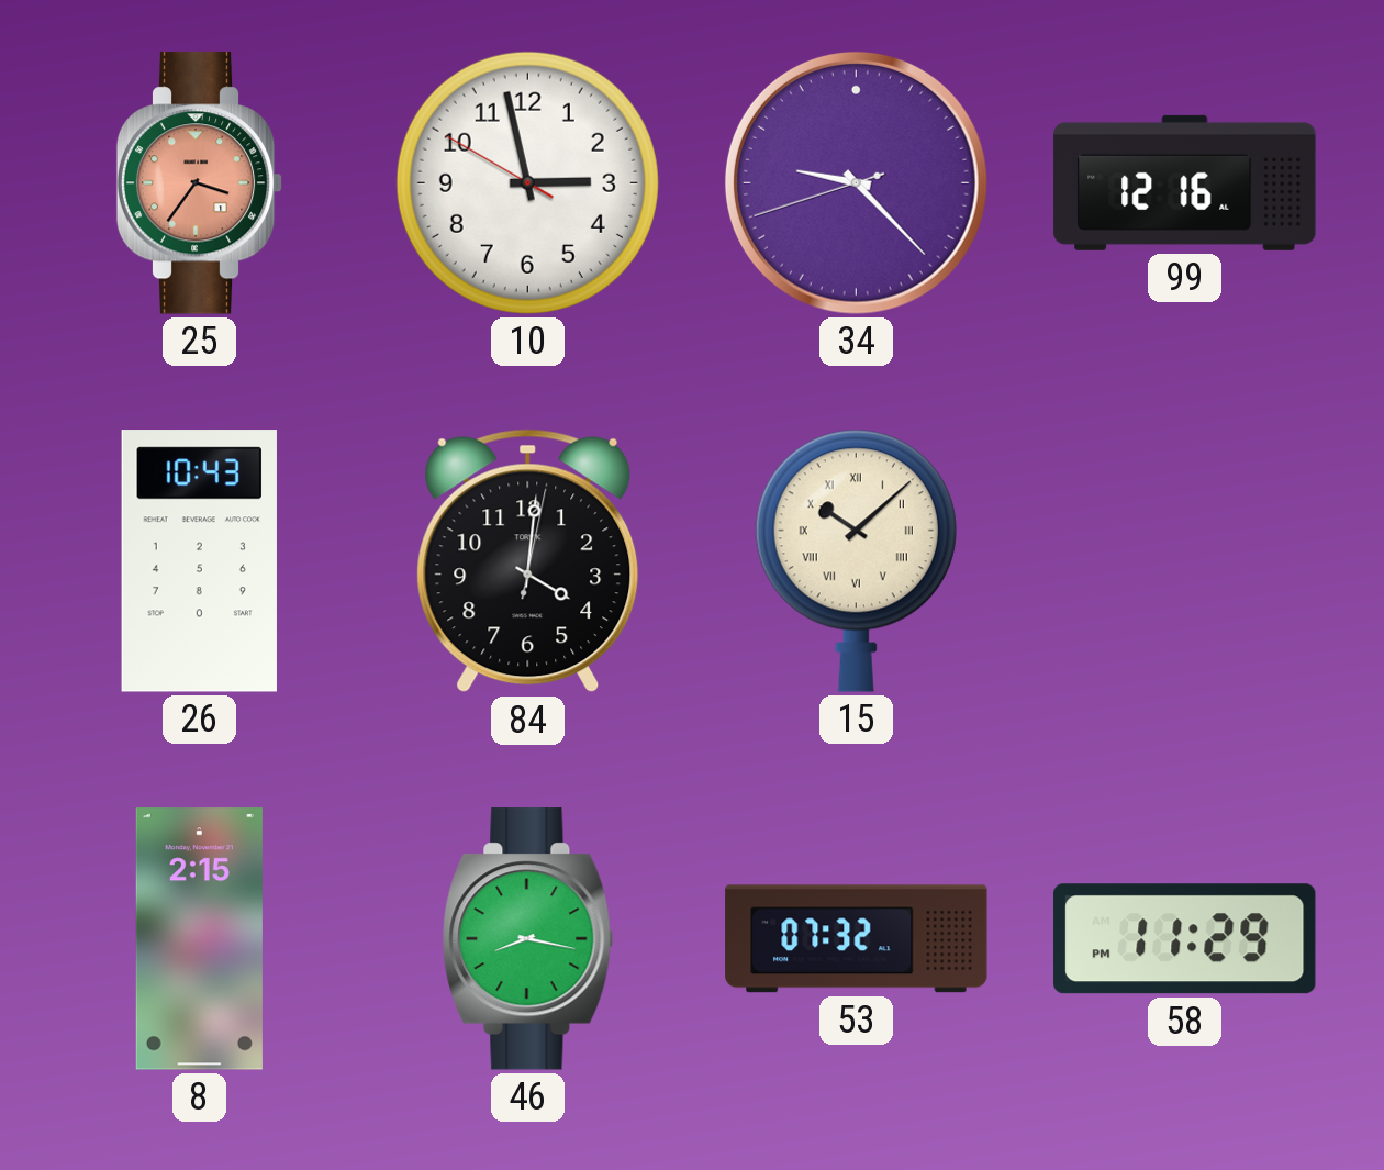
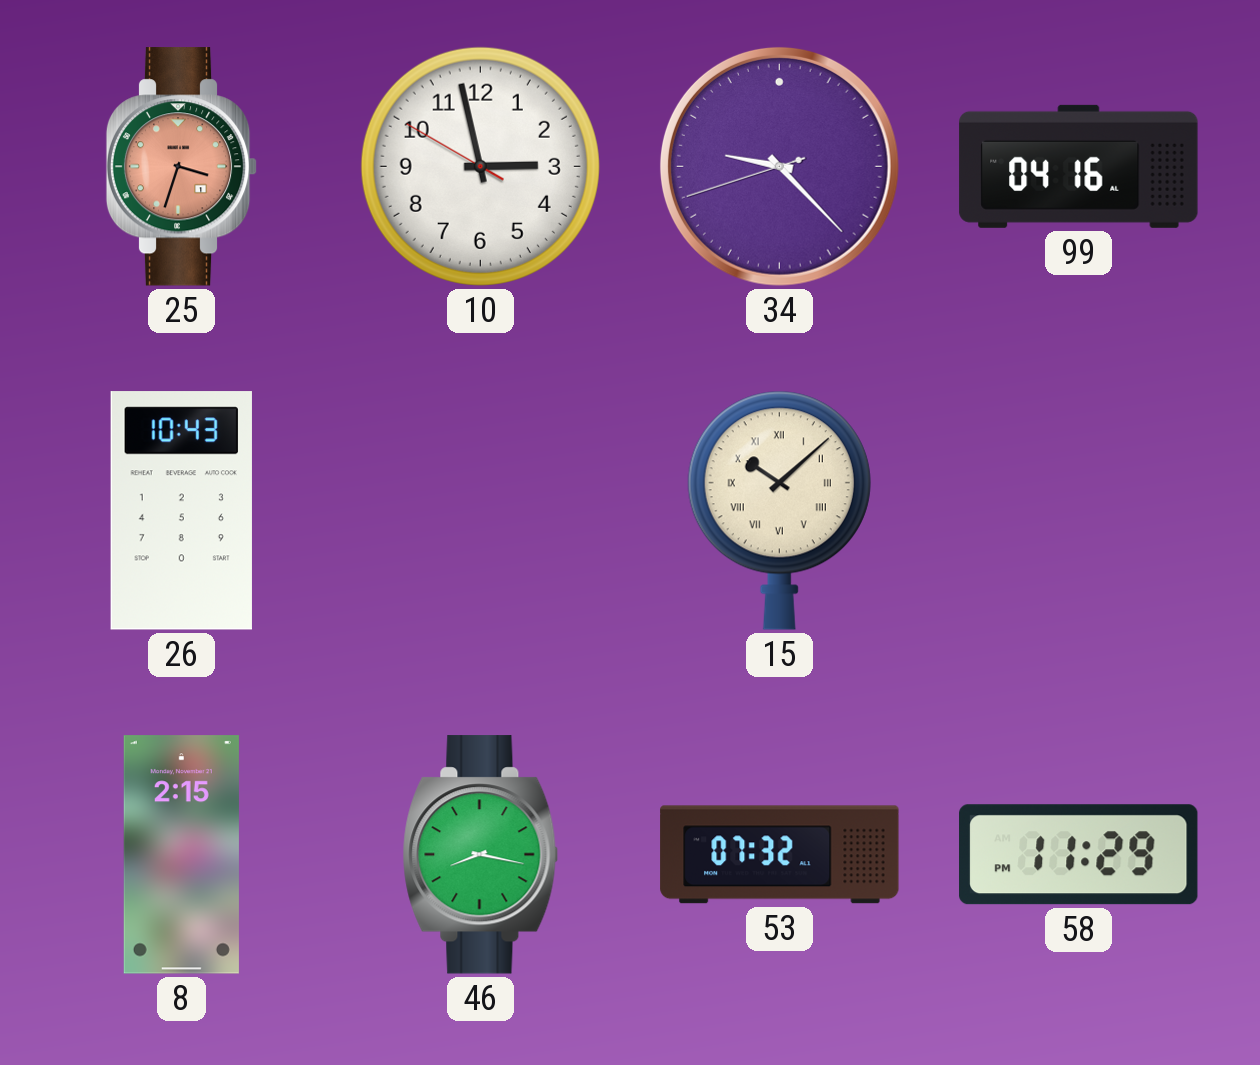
25: 3:36 -> 3:33
99: 12:16 -> 04:16
84: 4:01 -> none
